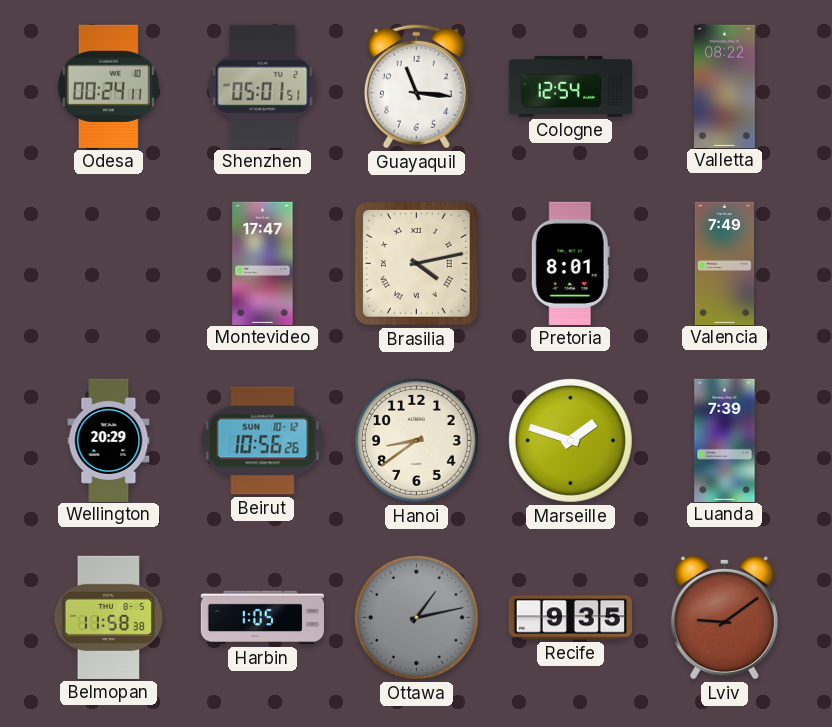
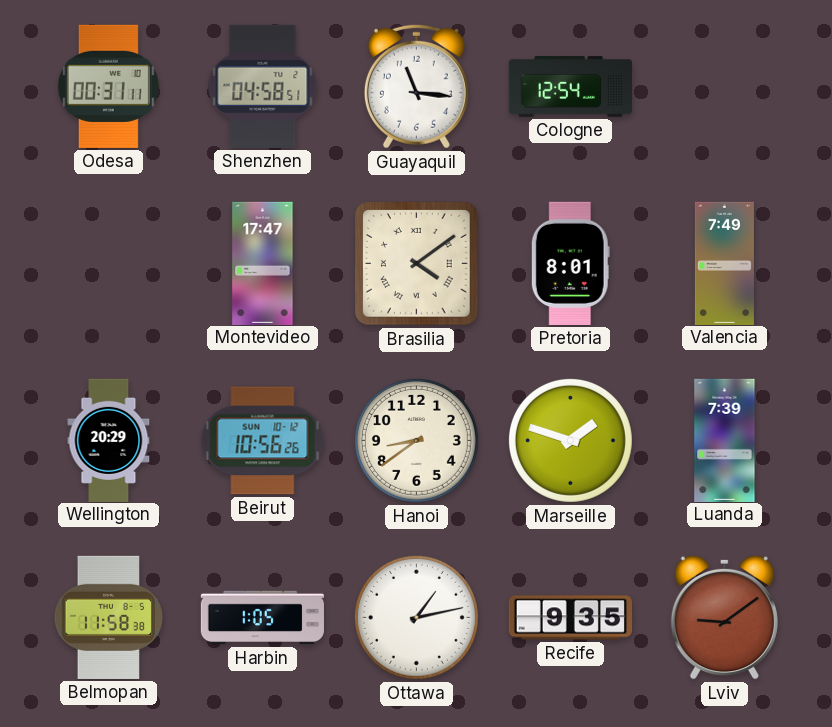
Odesa: 00:24 -> 00:31
Shenzhen: 05:01 -> 04:58
Valletta: 08:22 -> none
Brasilia: 4:13 -> 4:09
Ottawa dial: grey -> white
